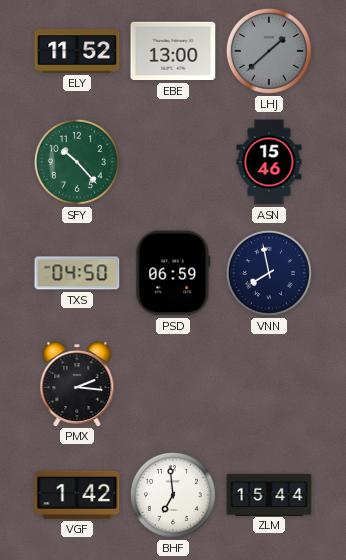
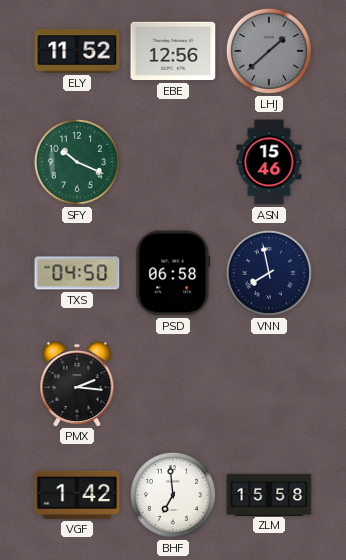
EBE: 13:00 -> 12:56
SFY: 10:23 -> 10:19
PSD: 06:59 -> 06:58
ZLM: 15:44 -> 15:58
